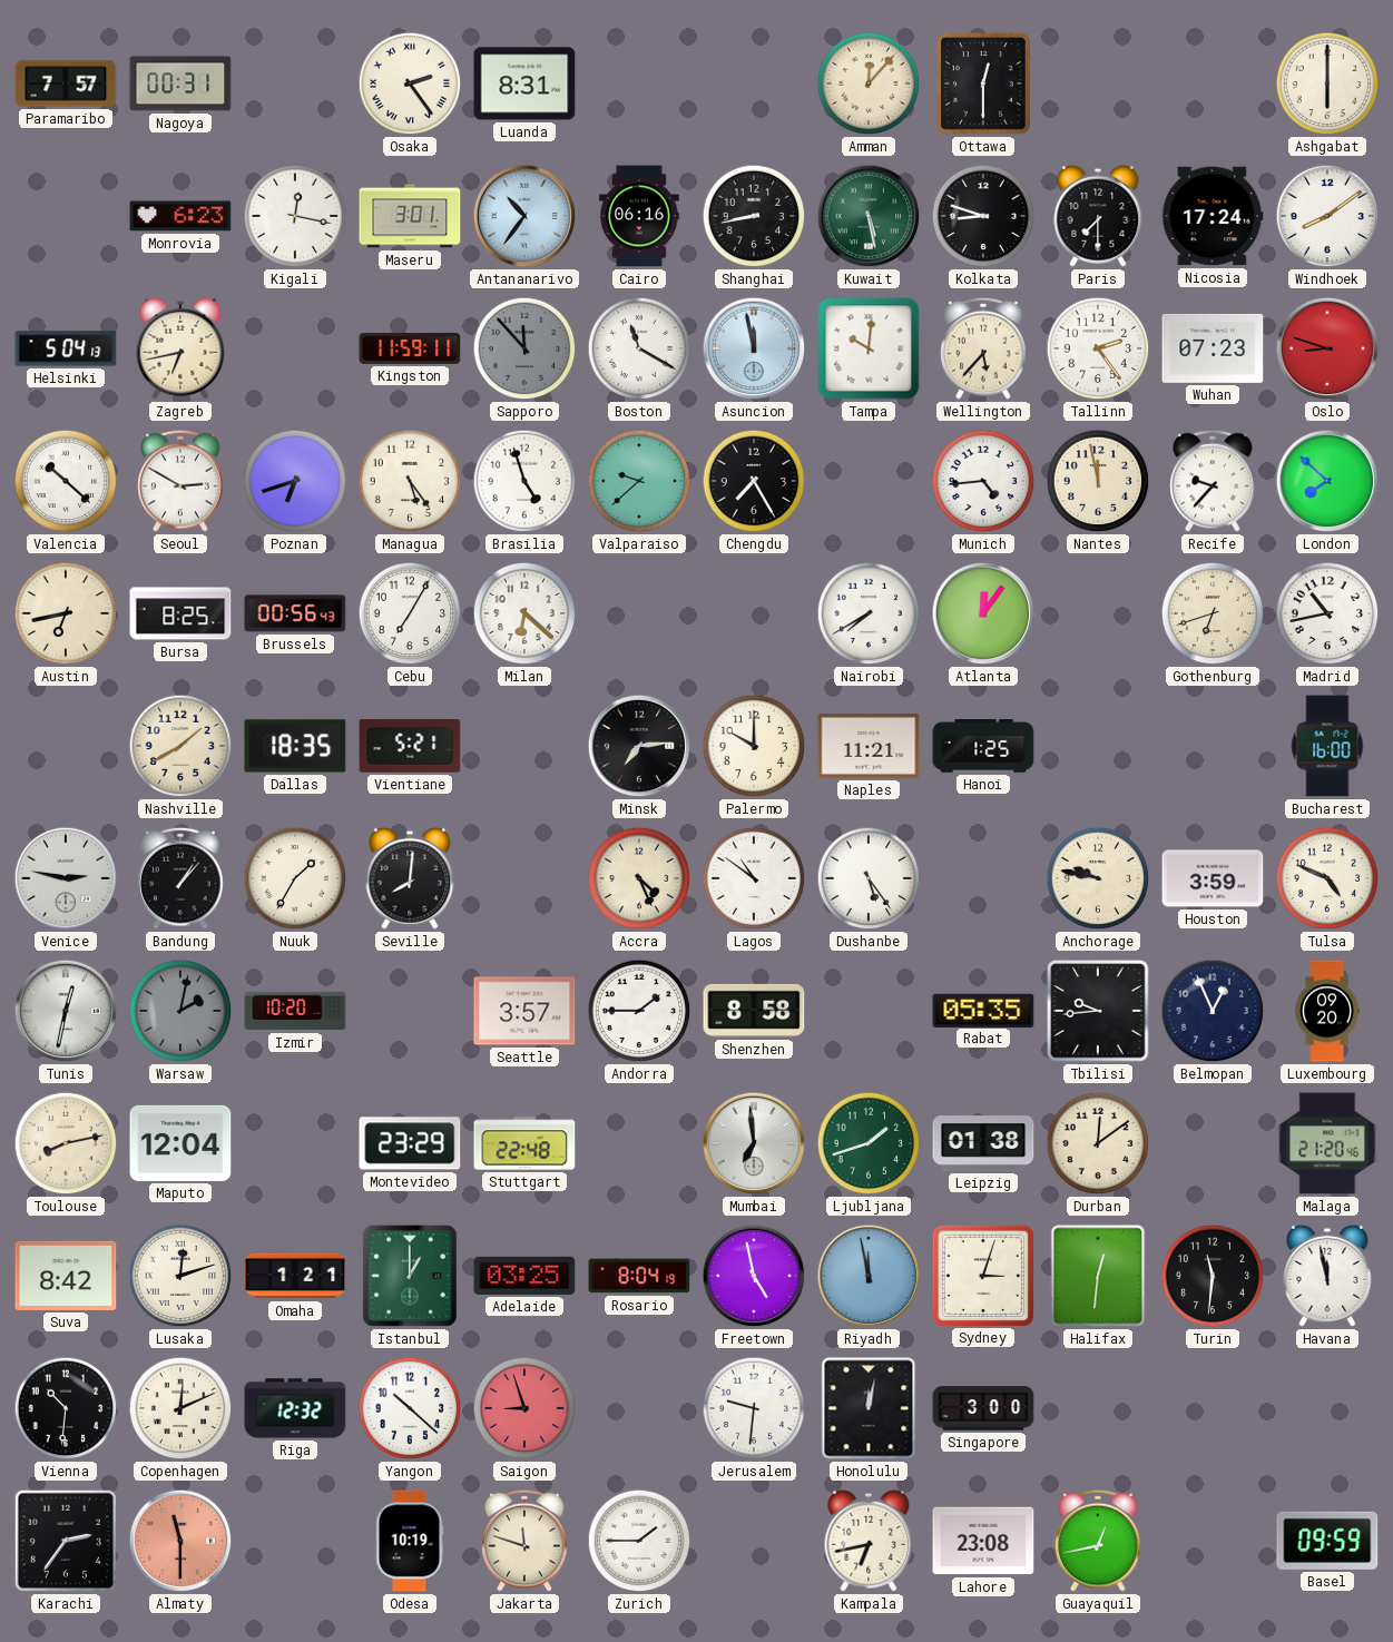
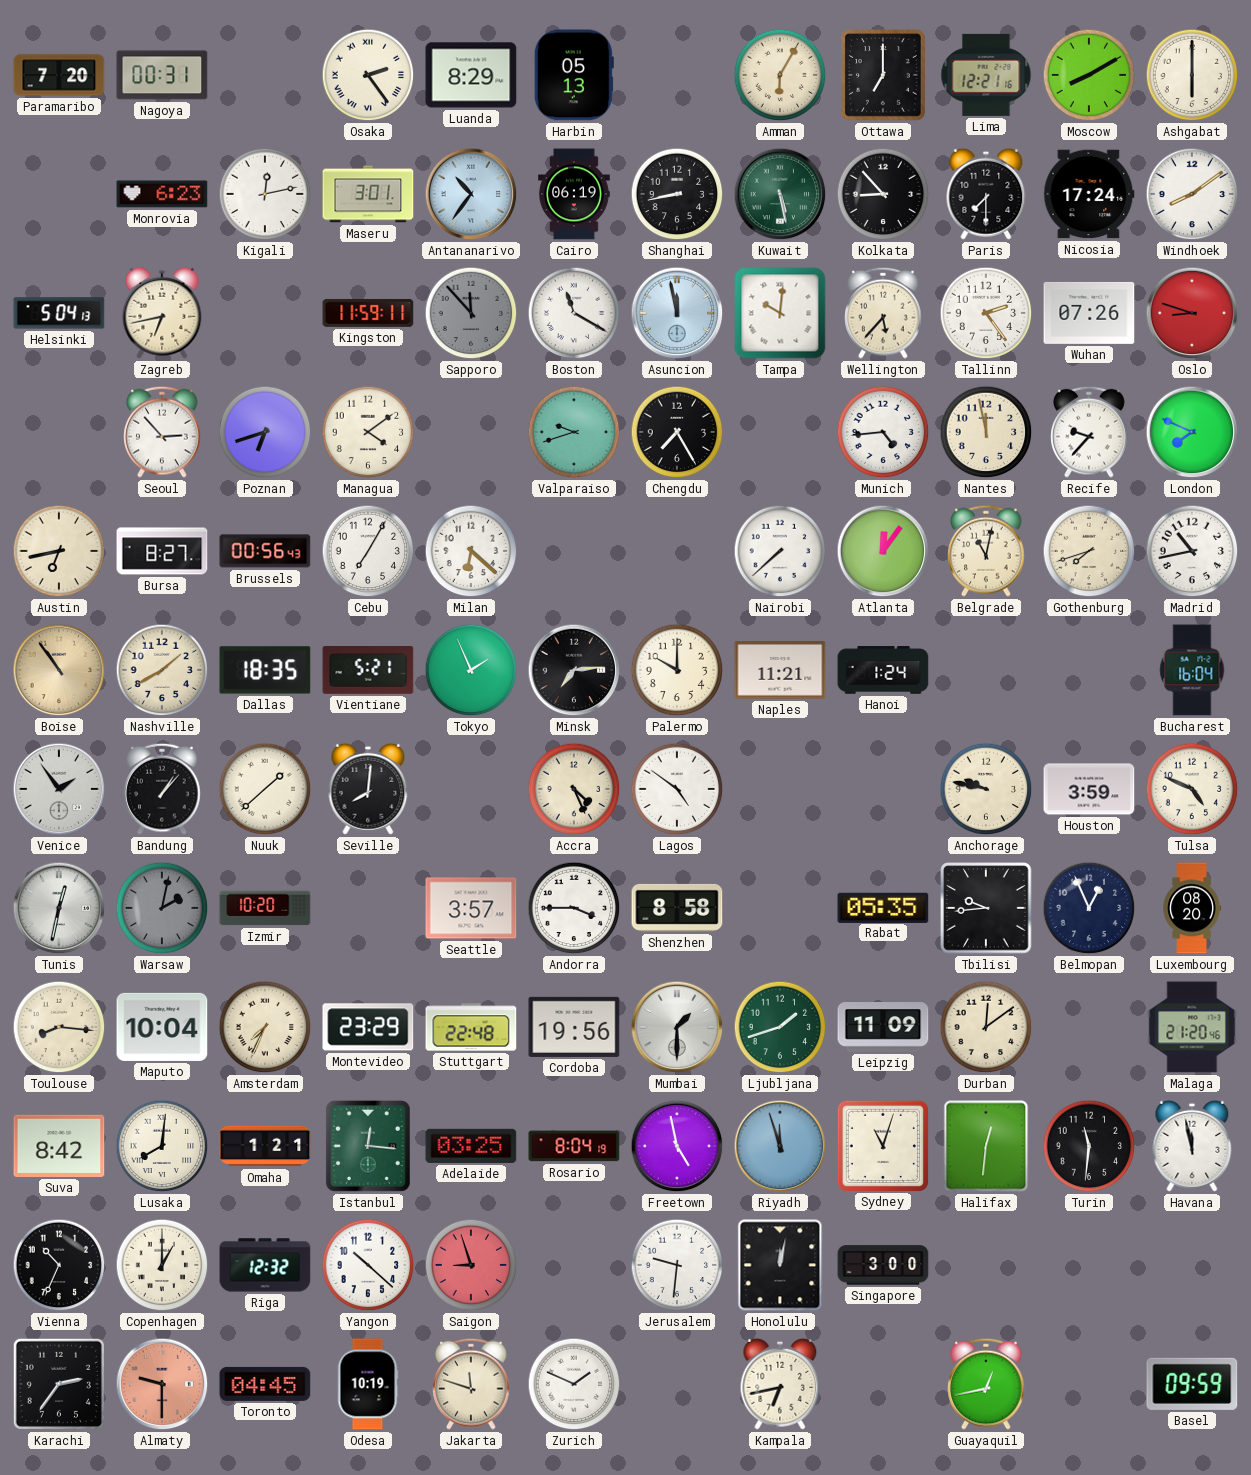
Paramaribo: 7:57 -> 7:20
Luanda: 8:31 -> 8:29
Harbin: none -> 05:13
Amman: 12:07 -> 6:05
Ottawa: 12:30 -> 7:00
Lima: none -> 12:21
Moscow: none -> 8:10
Kigali: 12:17 -> 12:13
Cairo: 06:16 -> 06:19
Kolkata: 8:48 -> 8:53
Wuhan: 07:23 -> 07:26
Valencia: 10:22 -> none
Seoul: 2:50 -> 2:53
Managua: 5:24 -> 4:09
Brasilia: 4:57 -> none
Valparaiso: 9:38 -> 9:42
London: 7:52 -> 7:49
Bursa: 8:25 -> 8:27
Nairobi: 7:40 -> 7:38
Belgrade: none -> 11:02
Gothenburg: 6:42 -> 7:42
Boise: none -> 10:54
Tokyo: none -> 1:56
Hanoi: 1:25 -> 1:24
Bucharest: 16:00 -> 16:04
Venice: 2:47 -> 1:54
Nuuk: 1:35 -> 1:38
Lagos: 10:51 -> 4:51
Dushanbe: 5:24 -> none
Andorra: 1:45 -> 3:45
Luxembourg: 09:20 -> 08:20
Toulouse: 8:13 -> 8:16
Maputo: 12:04 -> 10:04
Amsterdam: none -> 7:34
Cordoba: none -> 19:56
Mumbai: 6:59 -> 1:30
Leipzig: 01:38 -> 11:09
Lusaka: 12:12 -> 8:01
Istanbul: 1:00 -> 12:16
Riyadh: 11:58 -> 11:57
Sydney: 3:03 -> 11:03
Vienna: 10:31 -> 10:34
Copenhagen: 12:11 -> 1:00
Almaty: 11:30 -> 9:30
Toronto: none -> 04:45
Zurich: 1:45 -> 1:49
Lahore: 23:08 -> none
